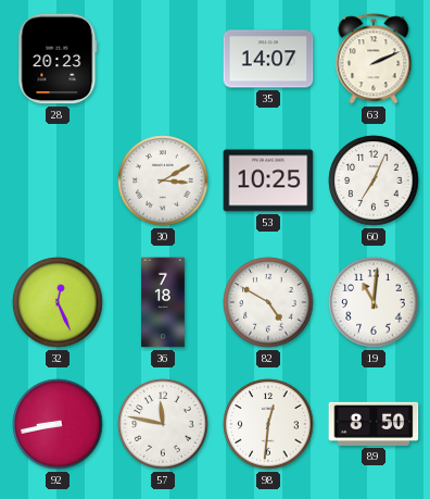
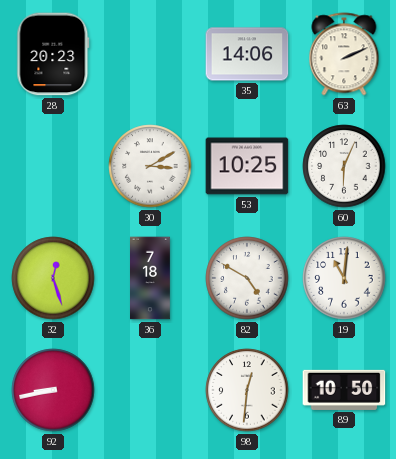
35: 14:07 -> 14:06
60: 7:04 -> 6:04
32: 12:26 -> 12:27
57: 11:47 -> none
89: 8:50 -> 10:50
